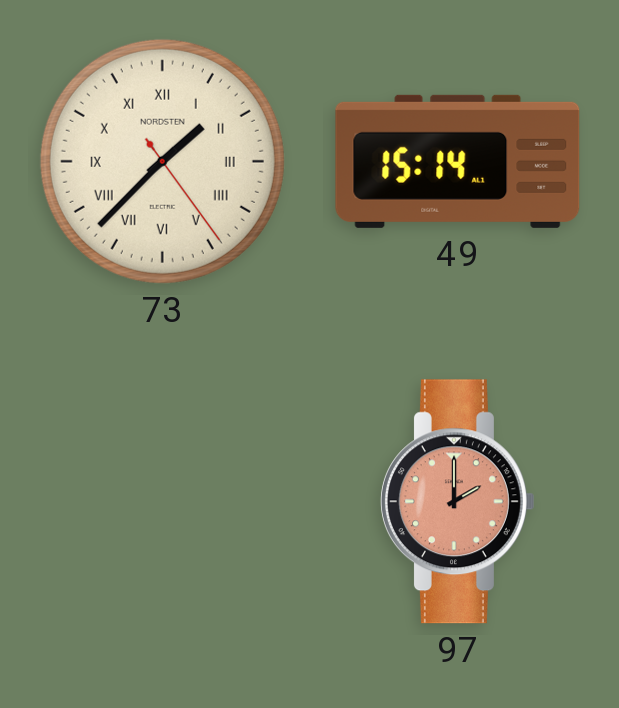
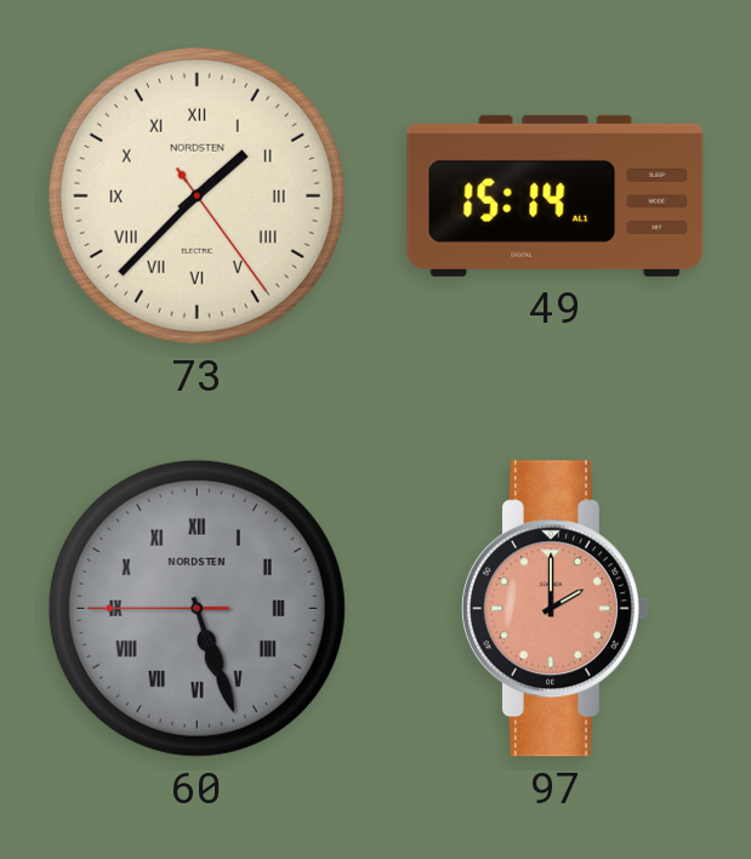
60: none -> 5:26
